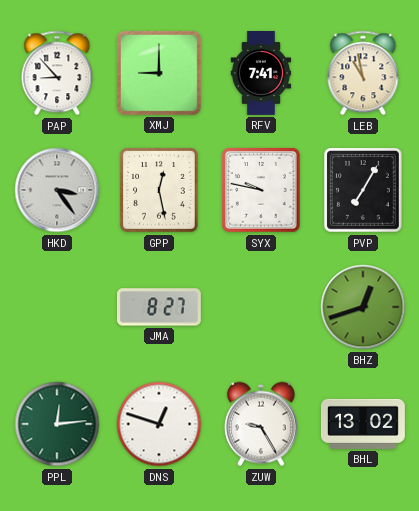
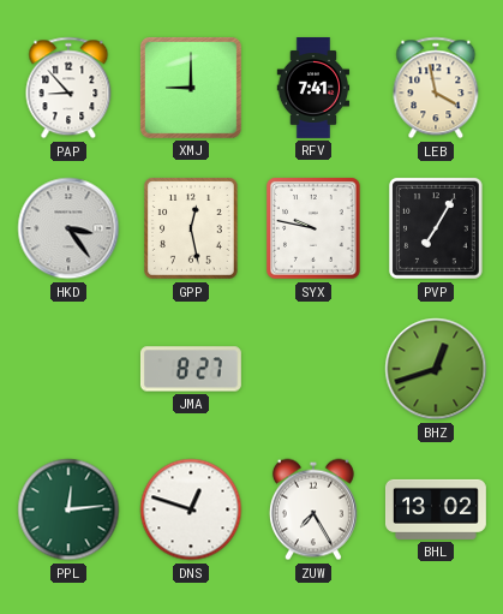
LEB: 10:58 -> 3:58
ZUW: 9:25 -> 7:25
